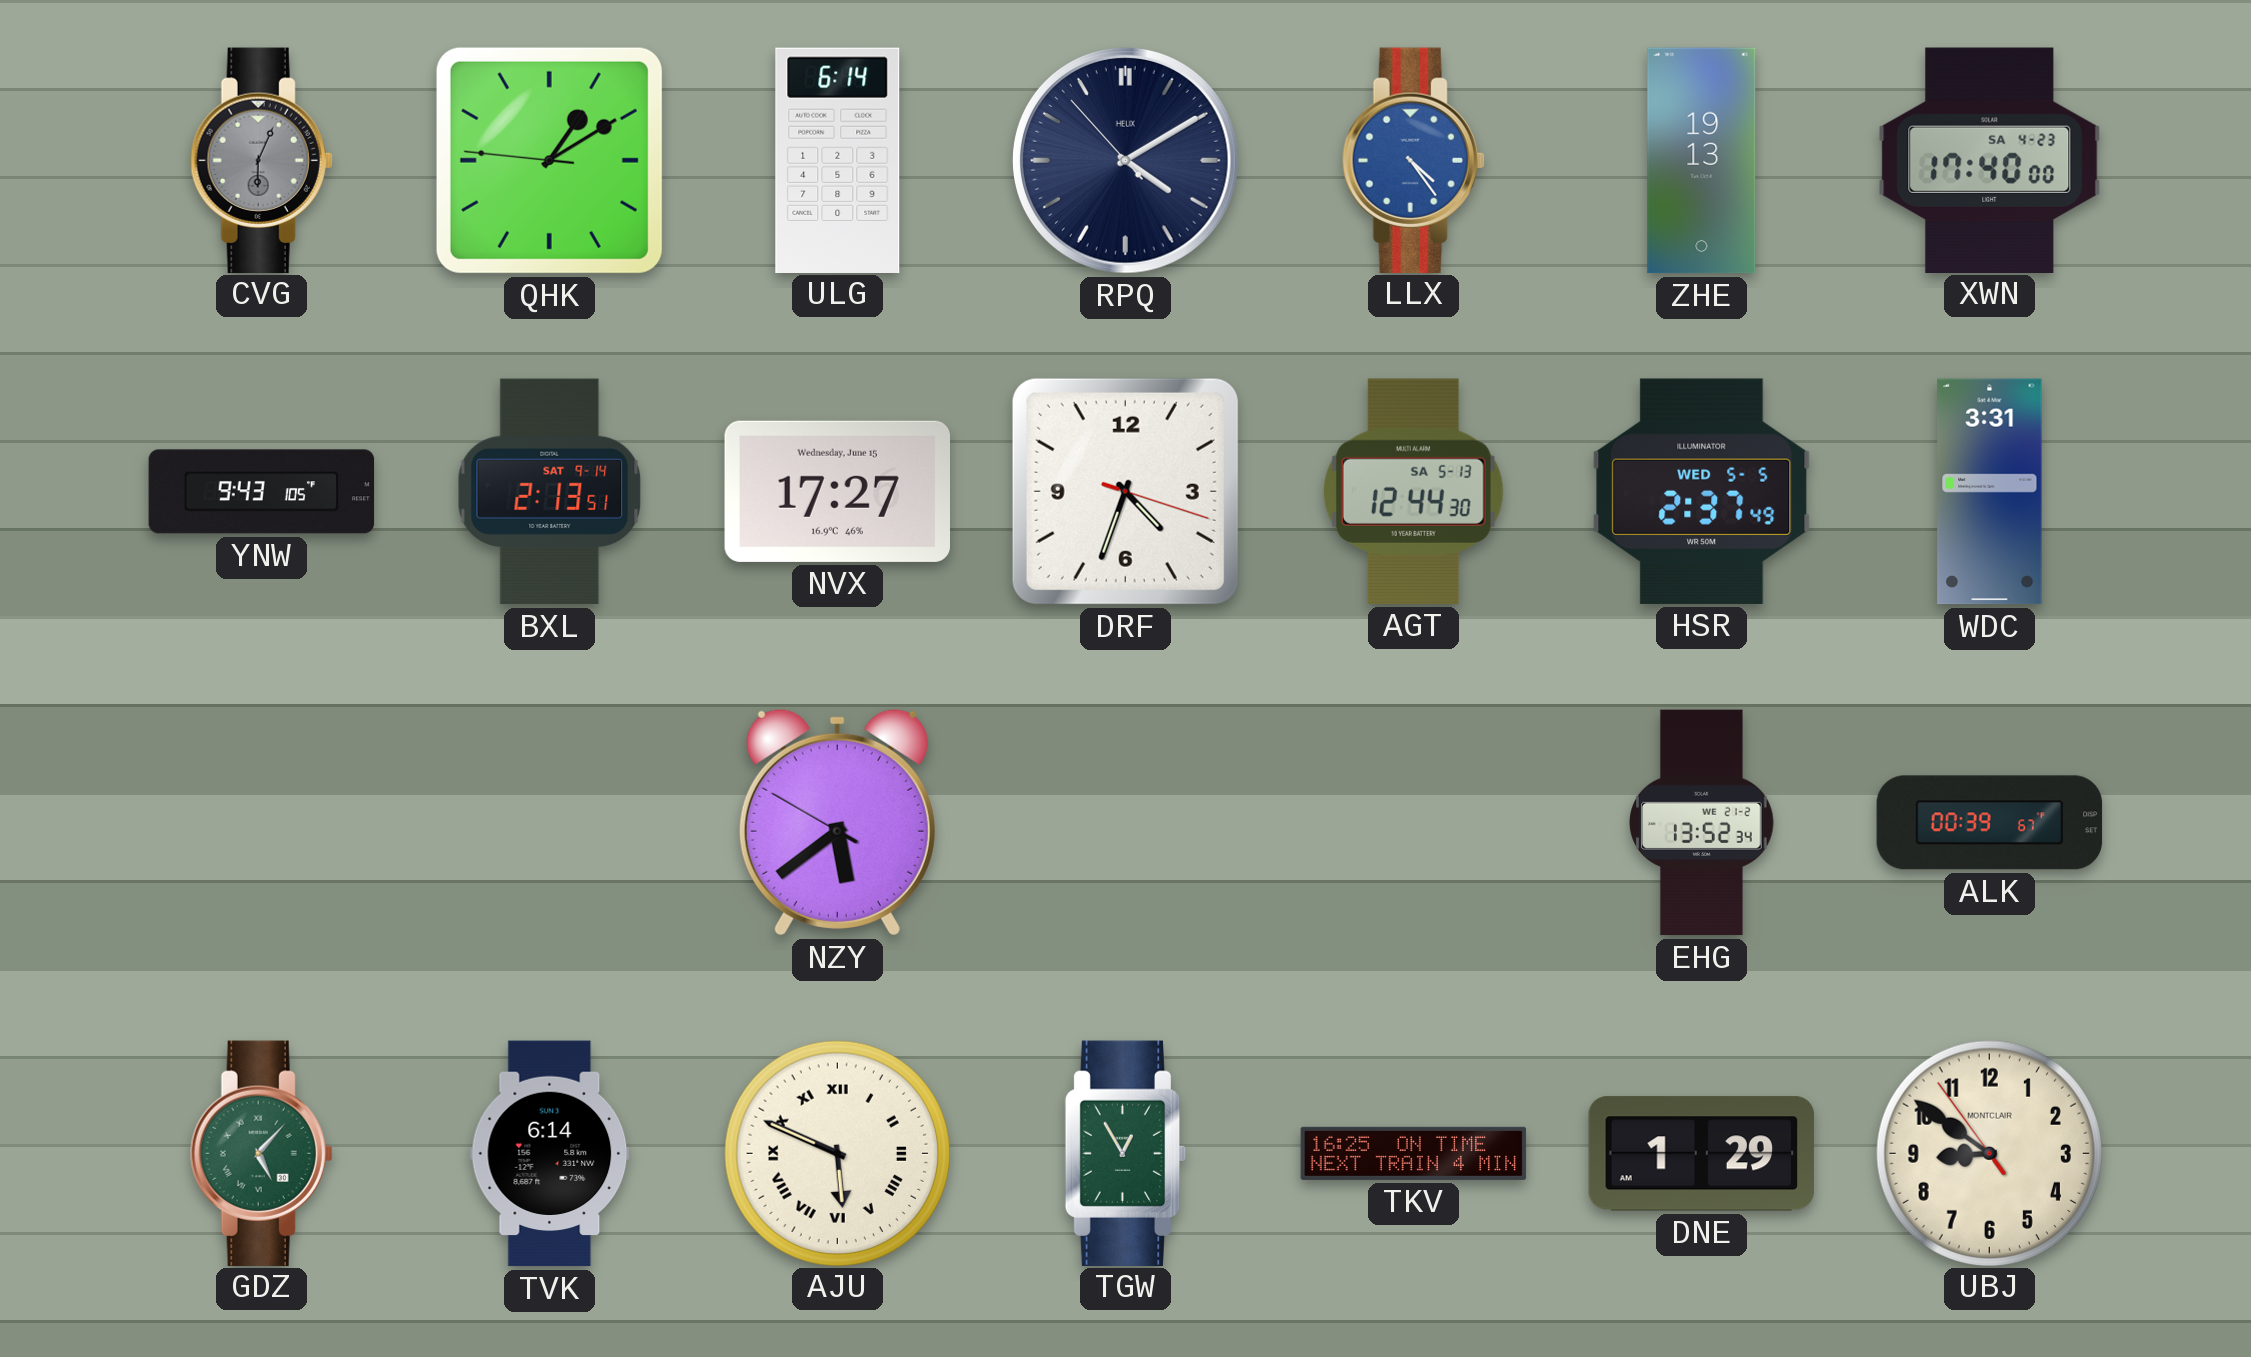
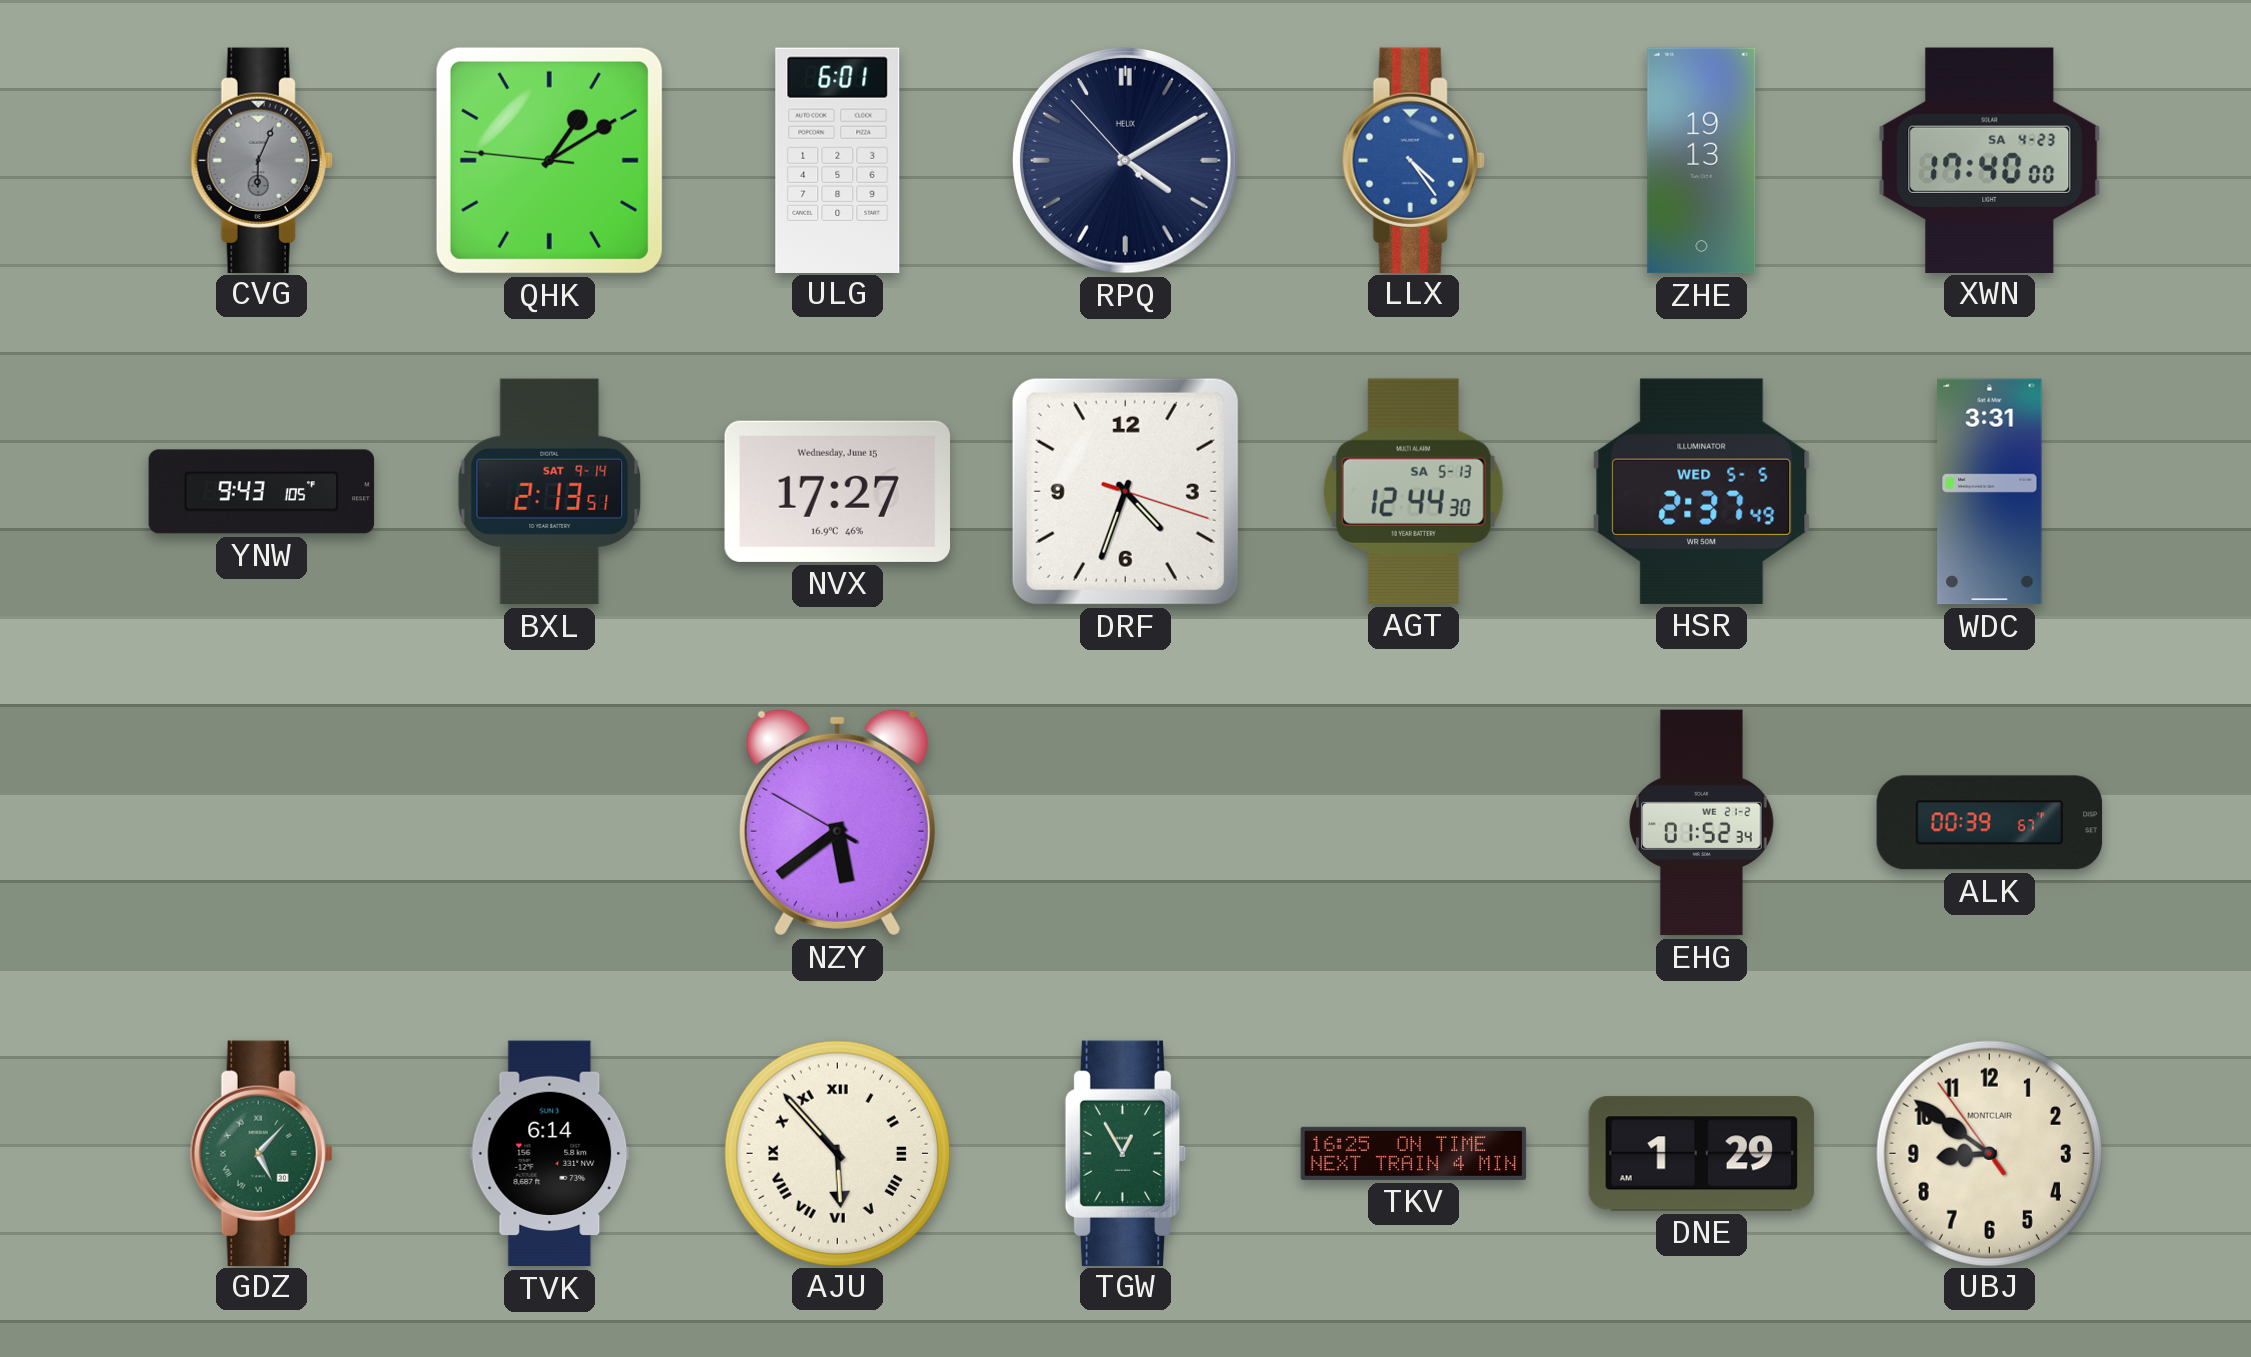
ULG: 6:14 -> 6:01
EHG: 13:52 -> 01:52
AJU: 5:49 -> 5:53
